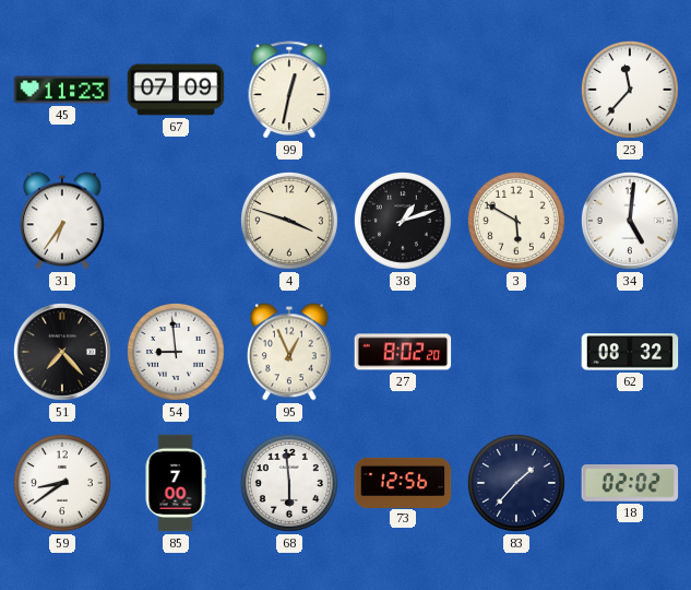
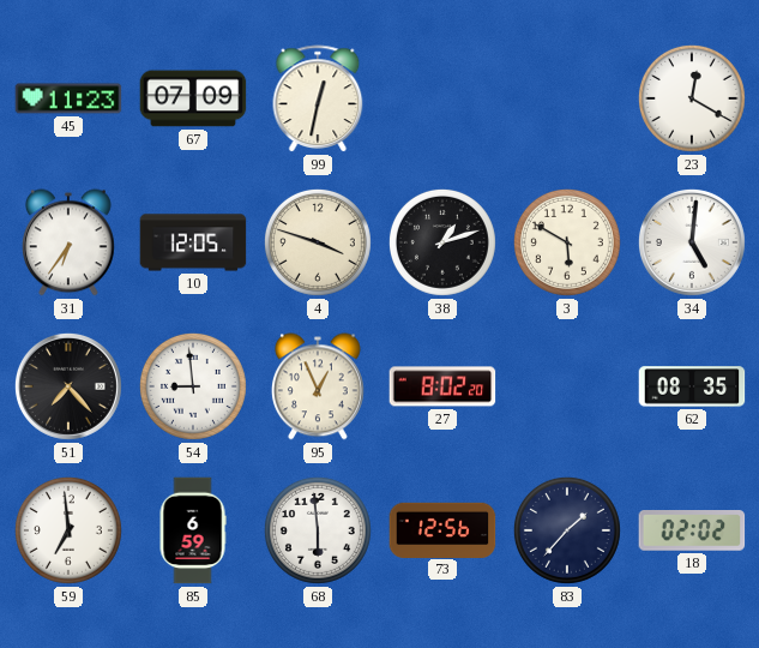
23: 11:37 -> 12:20
10: none -> 12:05
62: 08:32 -> 08:35
59: 8:39 -> 6:59
85: 7:00 -> 6:59
